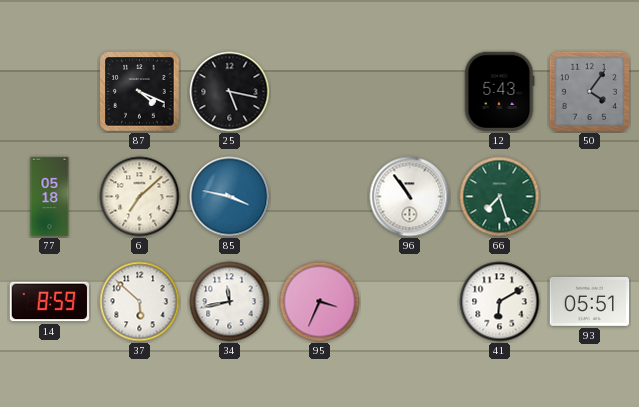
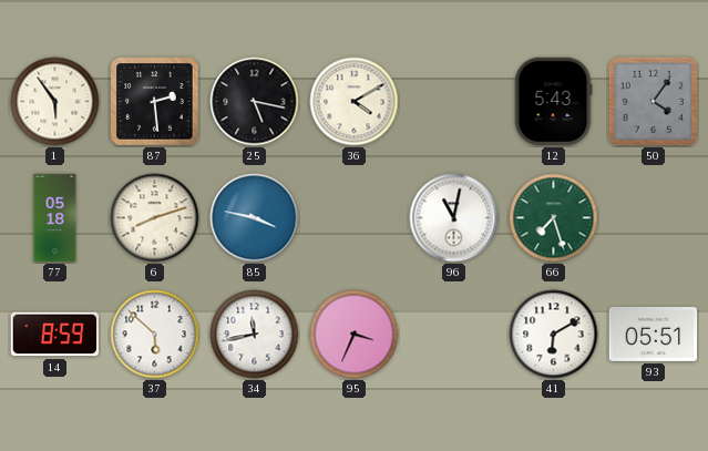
1: none -> 5:54
87: 4:19 -> 2:29
36: none -> 4:10
6: 7:08 -> 8:12
96: 10:54 -> 11:02
